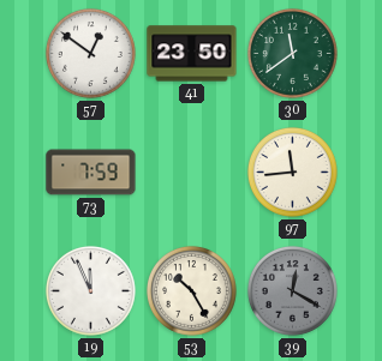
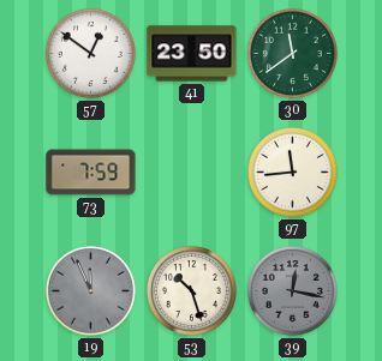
19 dial: white -> grey
53: 10:25 -> 10:27
39: 12:20 -> 12:17
